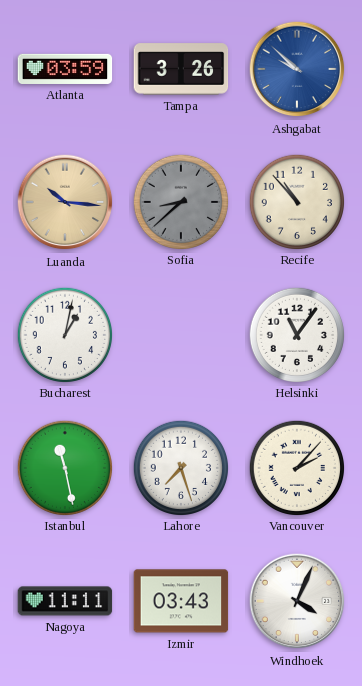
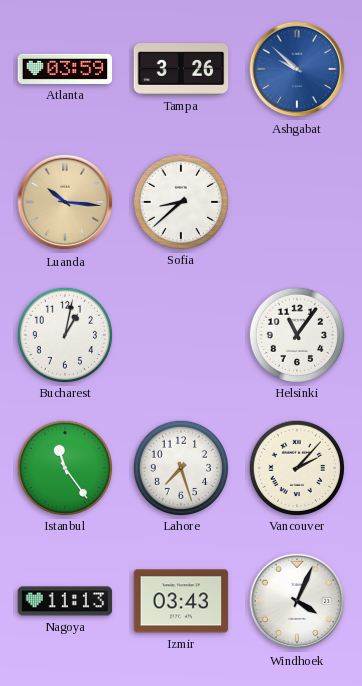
Sofia dial: grey -> white
Recife: 10:53 -> none
Istanbul: 11:28 -> 11:24
Nagoya: 11:11 -> 11:13
